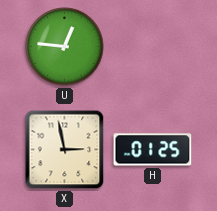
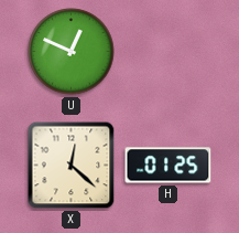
U: 12:46 -> 12:49
X: 2:58 -> 12:22
